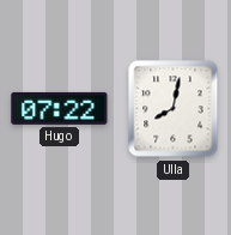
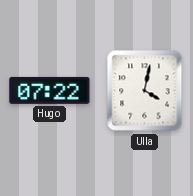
Ulla: 8:02 -> 4:02
